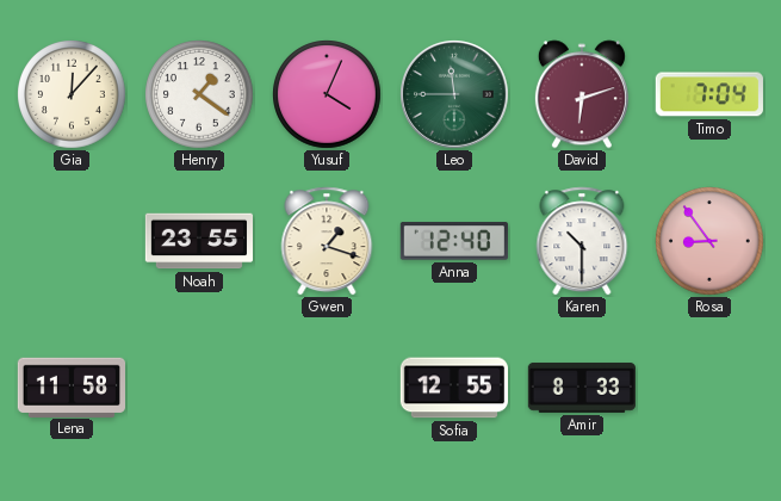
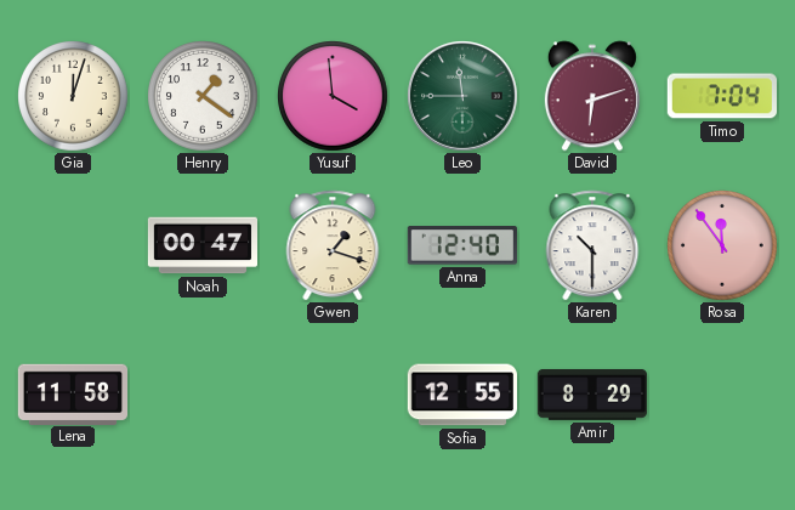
Gia: 12:07 -> 12:03
Yusuf: 4:04 -> 3:59
Noah: 23:55 -> 00:47
Rosa: 8:54 -> 11:54
Amir: 8:33 -> 8:29
